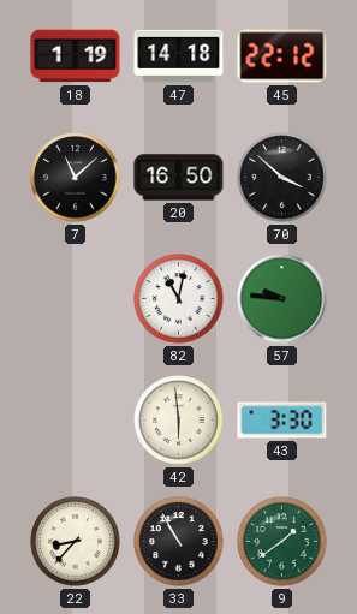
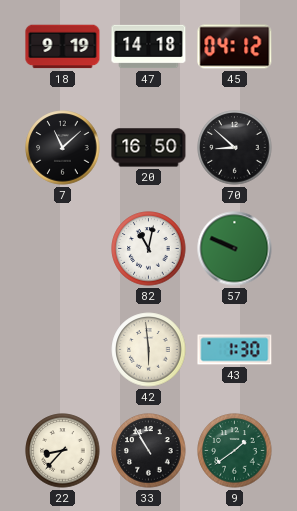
18: 1:19 -> 9:19
45: 22:12 -> 04:12
70: 3:52 -> 8:52
57: 9:46 -> 9:49
43: 3:30 -> 1:30
